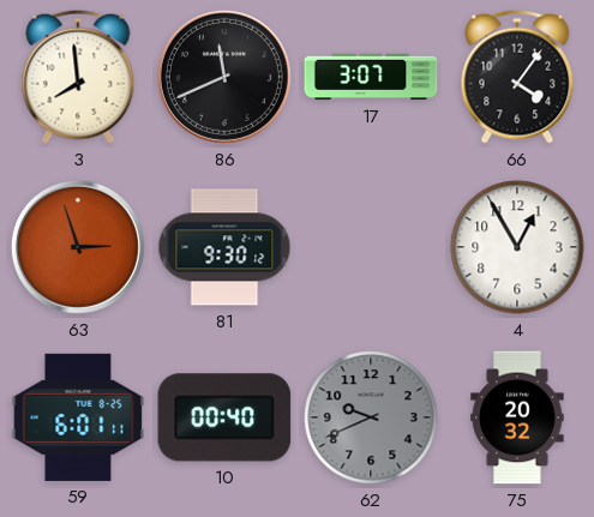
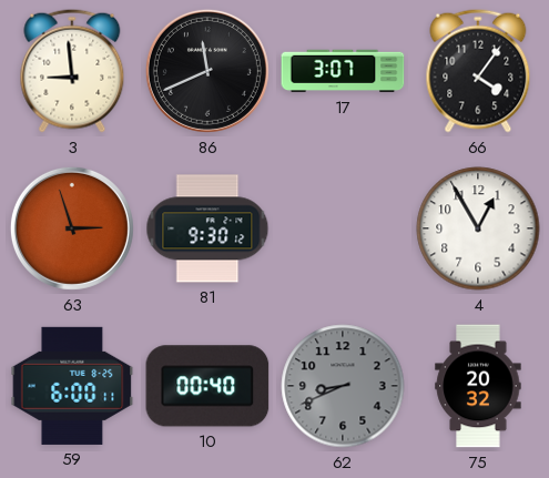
3: 7:59 -> 8:59
59: 6:01 -> 6:00
62: 9:41 -> 8:41
